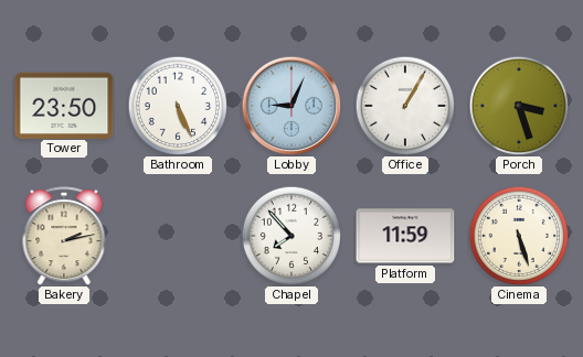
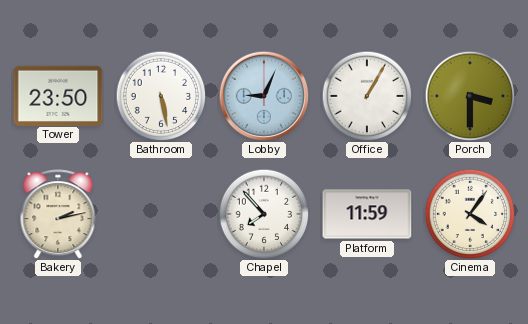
Bathroom: 5:26 -> 5:28
Porch: 3:27 -> 3:30
Cinema: 5:27 -> 4:06
